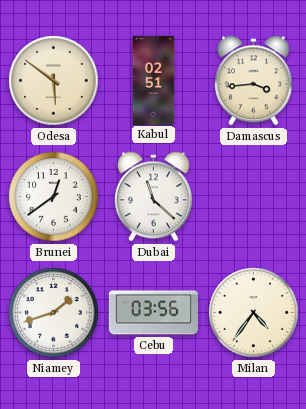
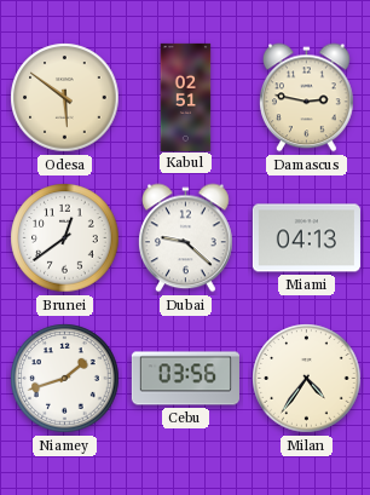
Damascus: 3:44 -> 2:47
Dubai: 11:22 -> 9:22
Miami: none -> 04:13
